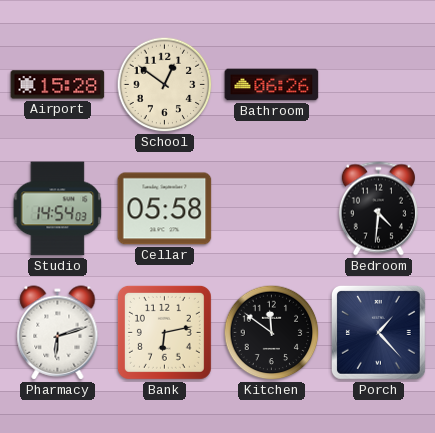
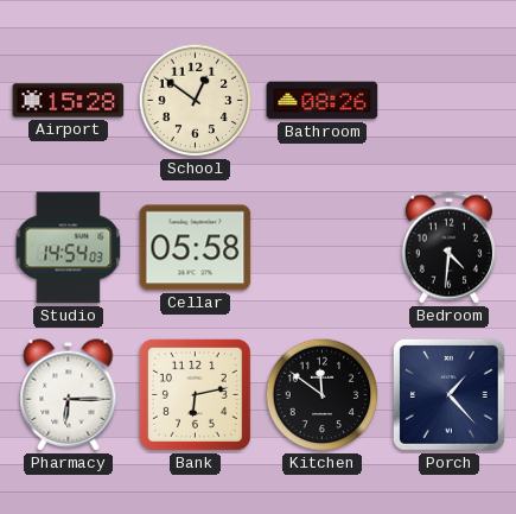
Bathroom: 06:26 -> 08:26
Pharmacy: 6:12 -> 6:15
